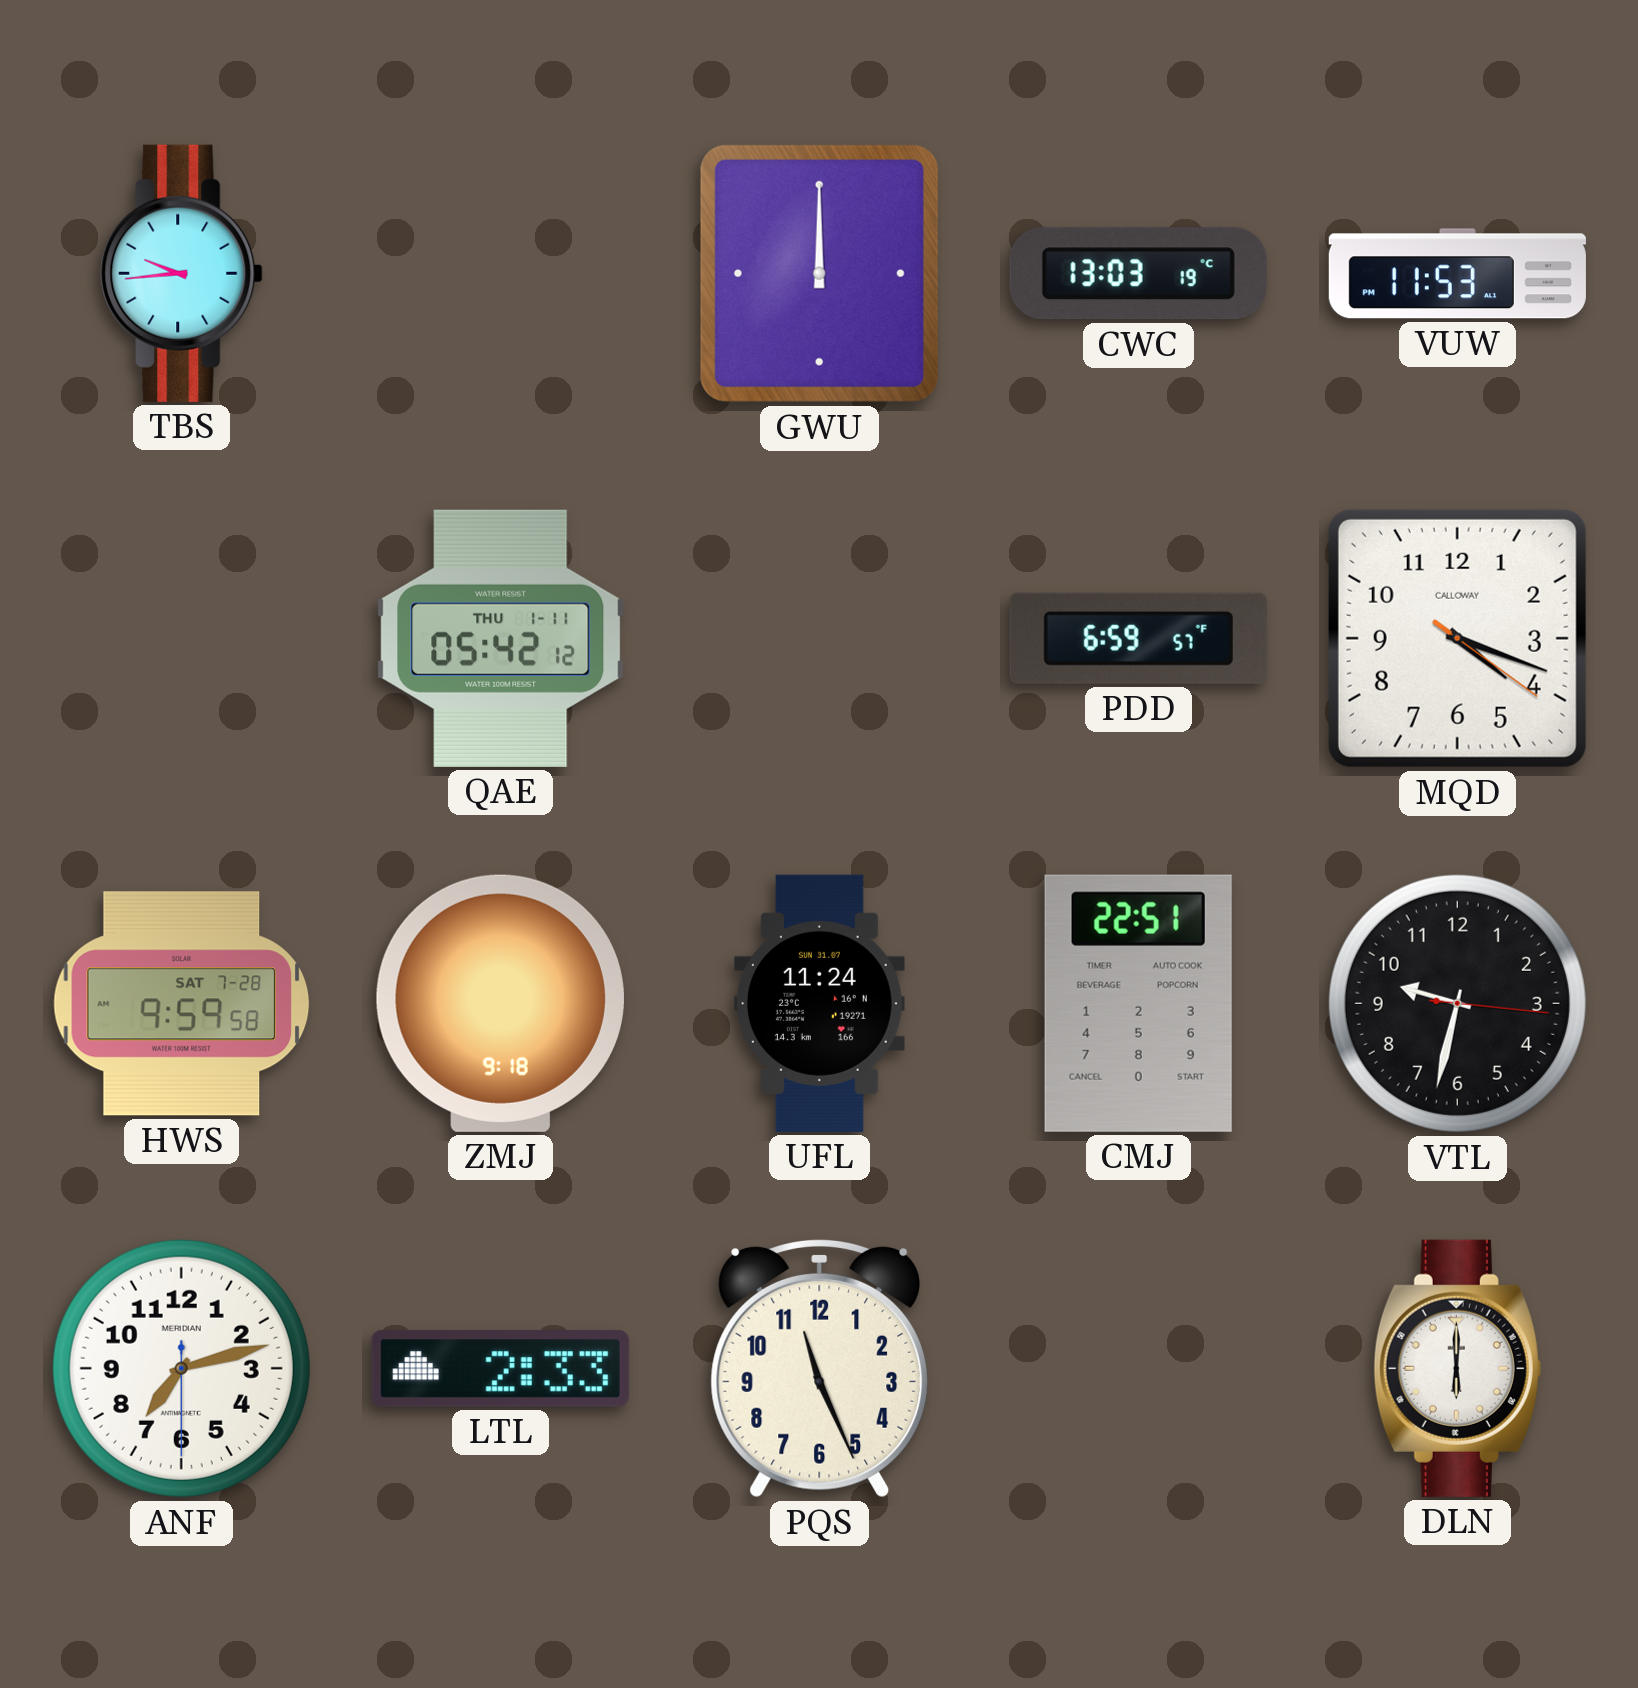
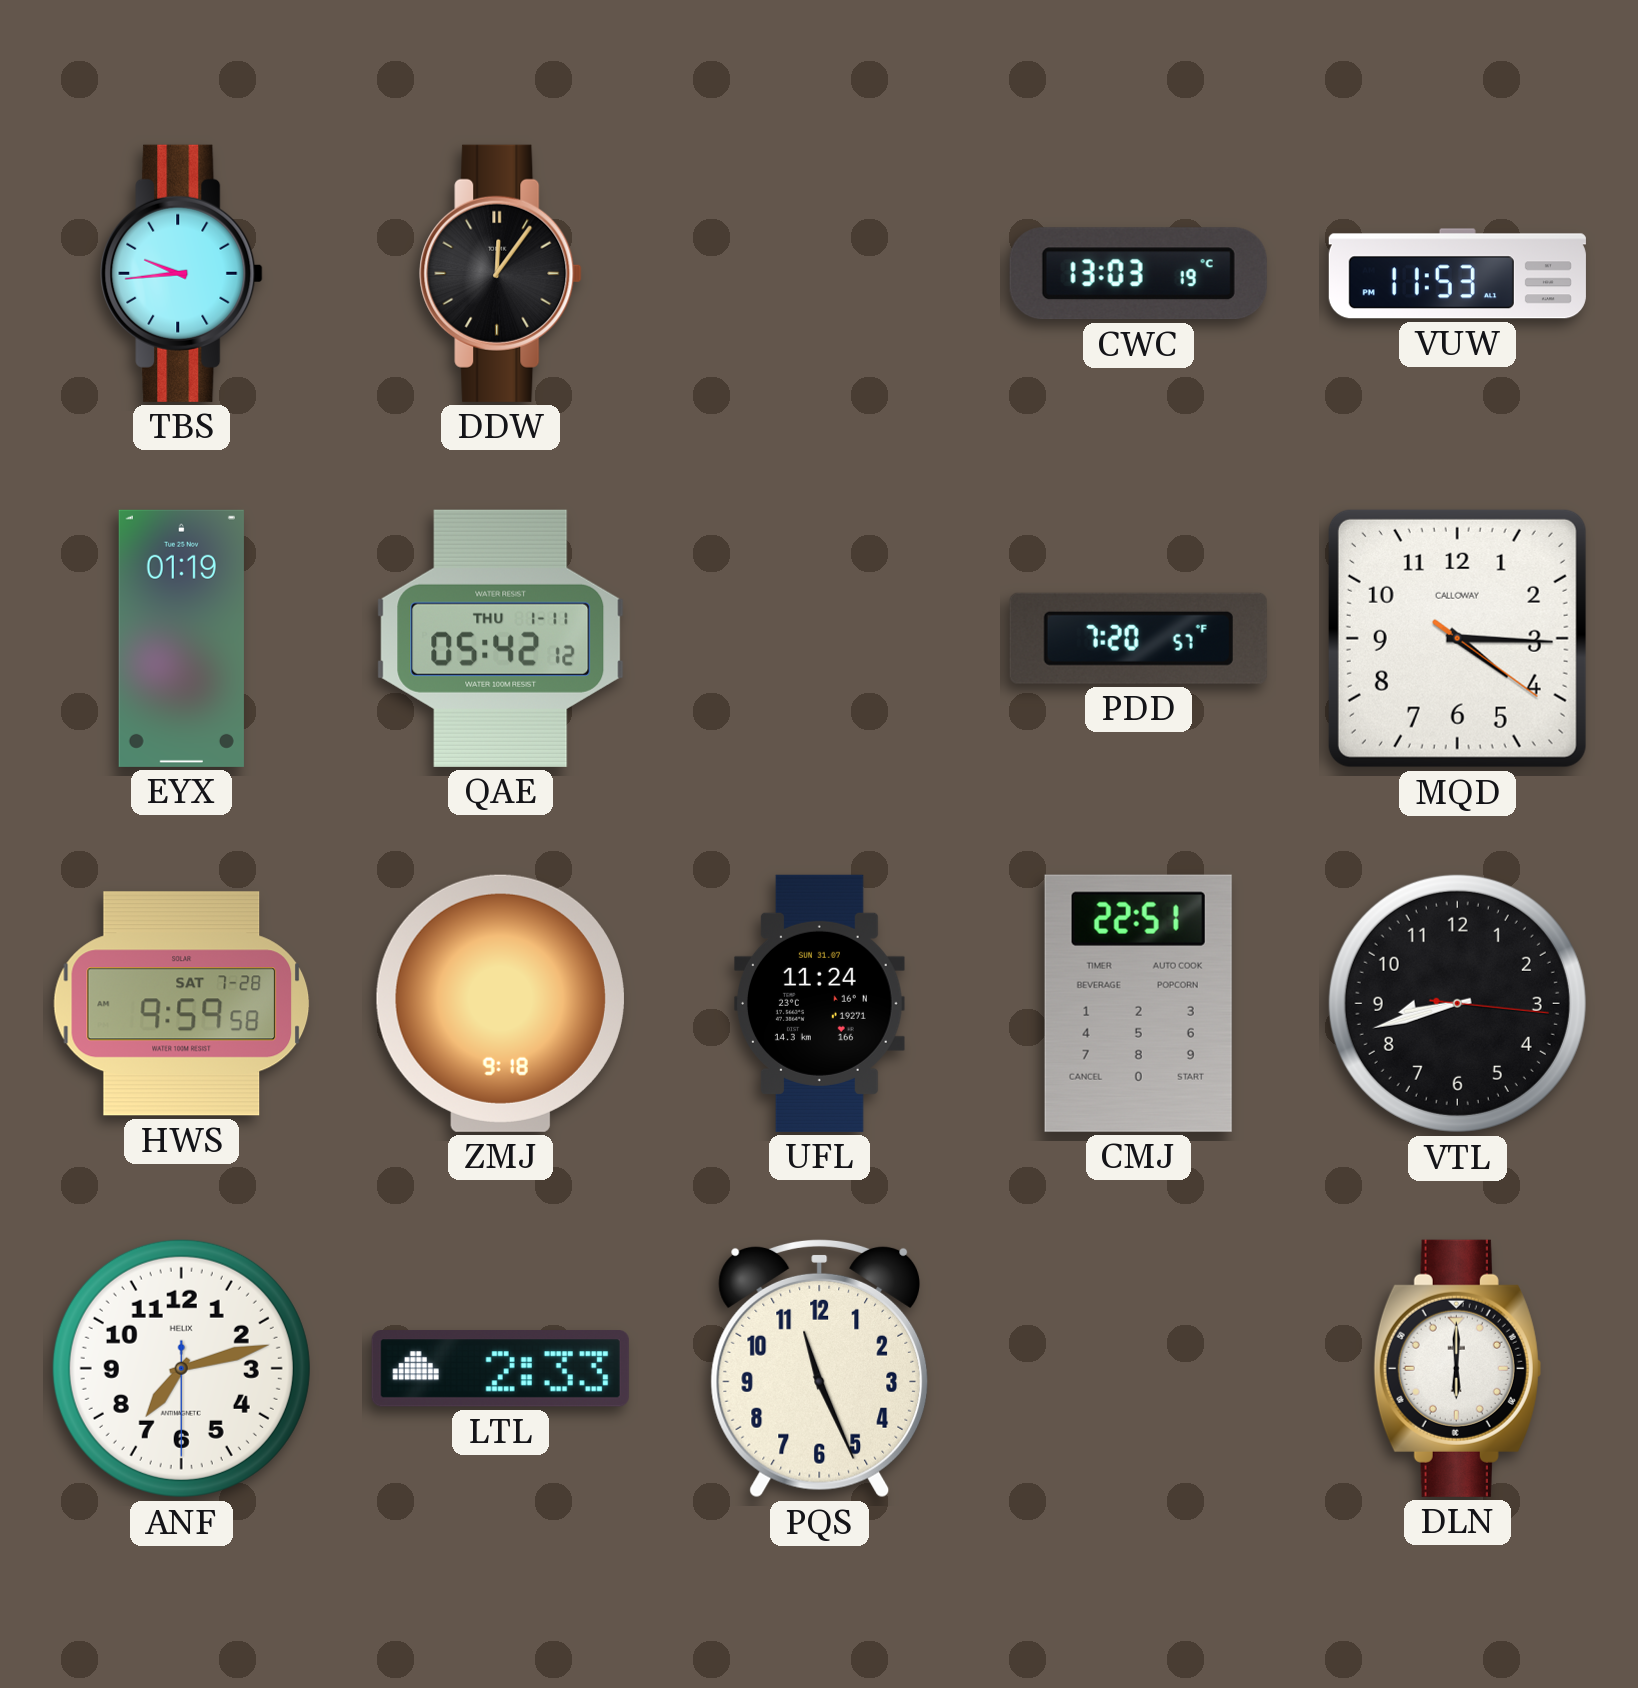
DDW: none -> 12:06
GWU: 12:00 -> none
EYX: none -> 01:19
PDD: 6:59 -> 7:20
MQD: 4:18 -> 4:15
VTL: 9:32 -> 8:42
ANF brand: MERIDIAN -> HELIX
